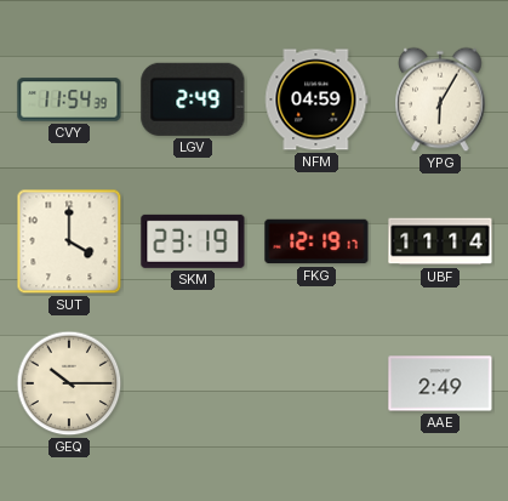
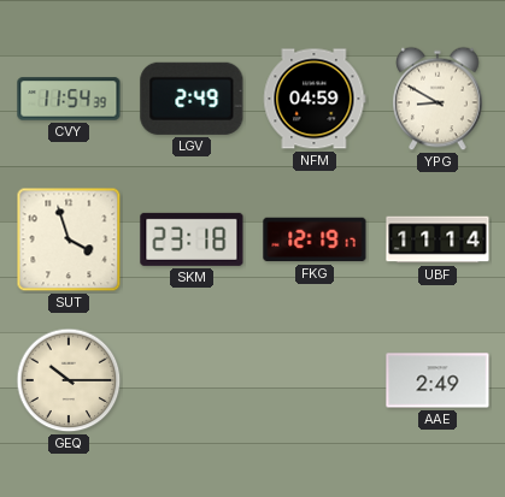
YPG: 6:05 -> 8:50
SUT: 4:00 -> 3:57
SKM: 23:19 -> 23:18
